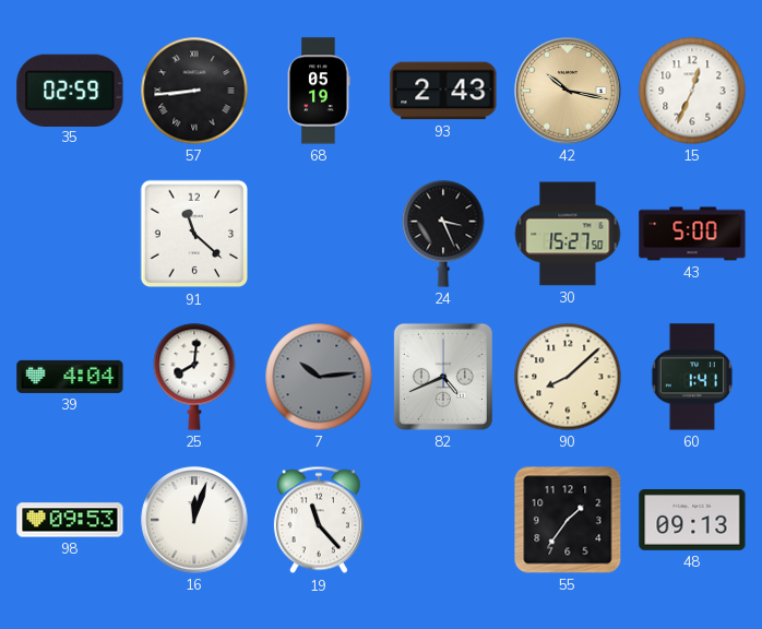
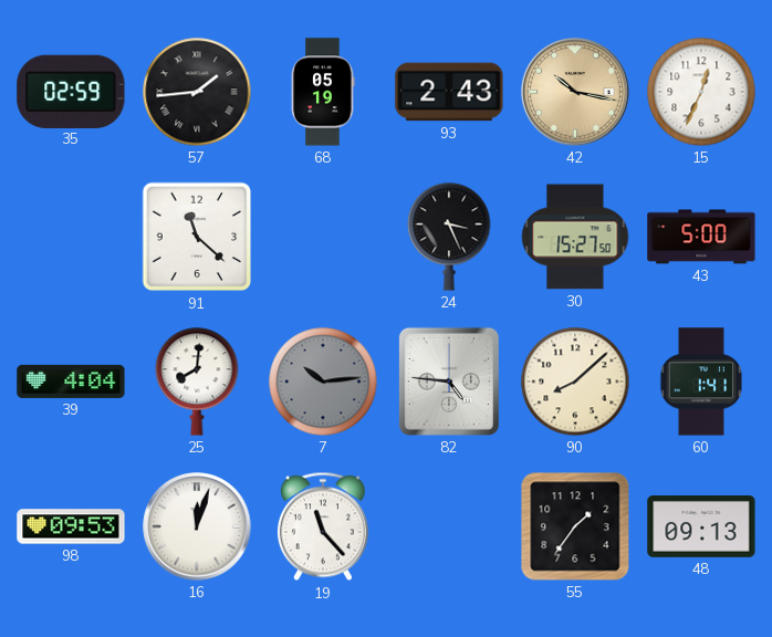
57: 8:44 -> 1:44
82: 4:41 -> 4:46
